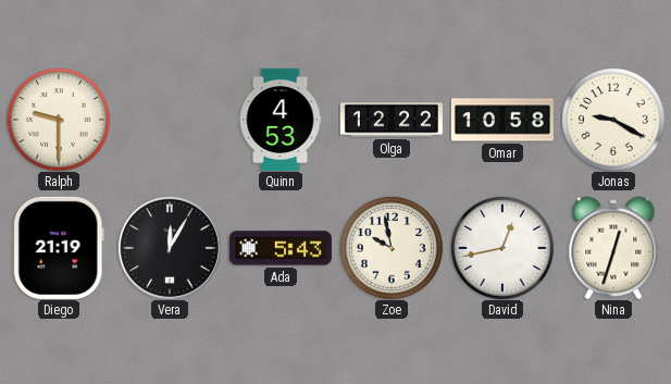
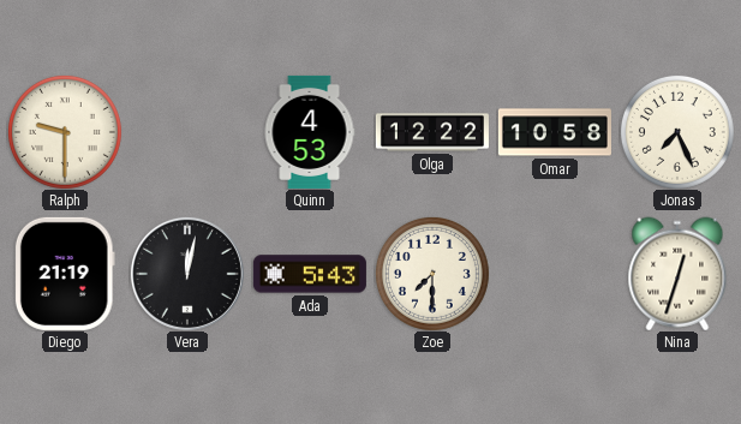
Jonas: 9:20 -> 7:26
Vera: 12:05 -> 12:02
Zoe: 9:58 -> 7:30
David: 12:43 -> none
